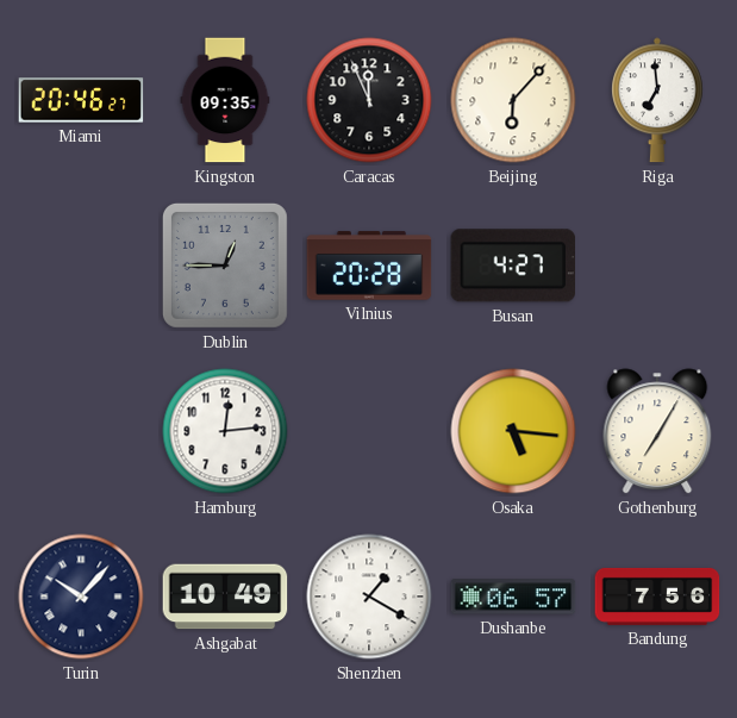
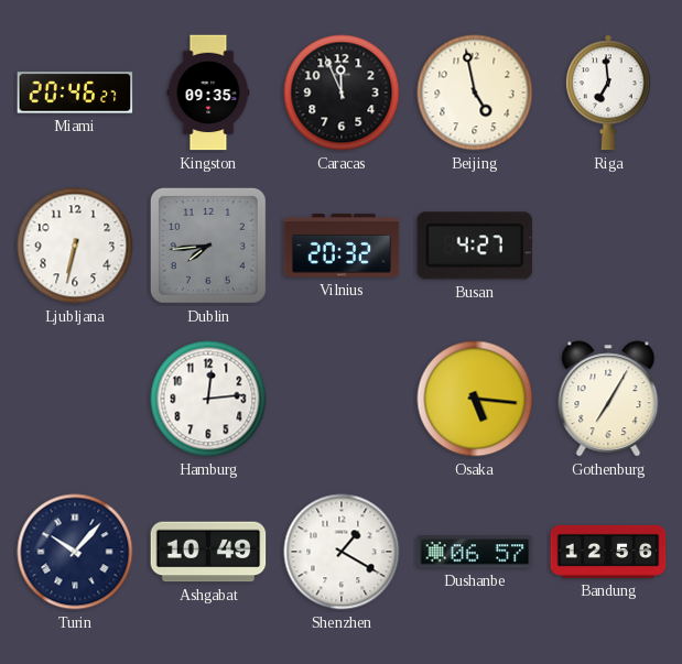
Beijing: 6:07 -> 4:58
Ljubljana: none -> 6:32
Dublin: 12:45 -> 7:44
Vilnius: 20:28 -> 20:32
Bandung: 7:56 -> 12:56
